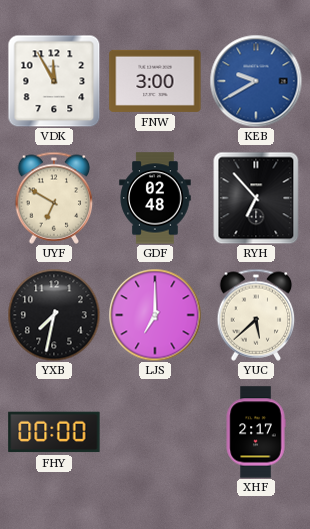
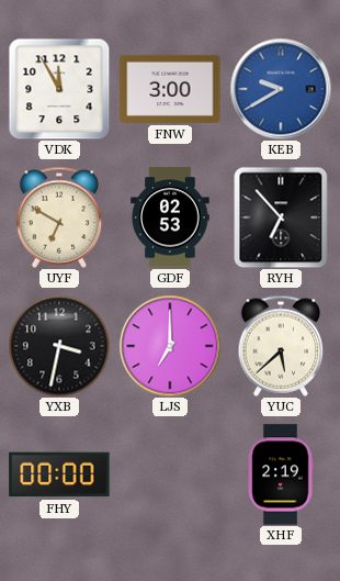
GDF: 02:48 -> 02:53
YXB: 7:32 -> 3:32
XHF: 2:17 -> 2:19
